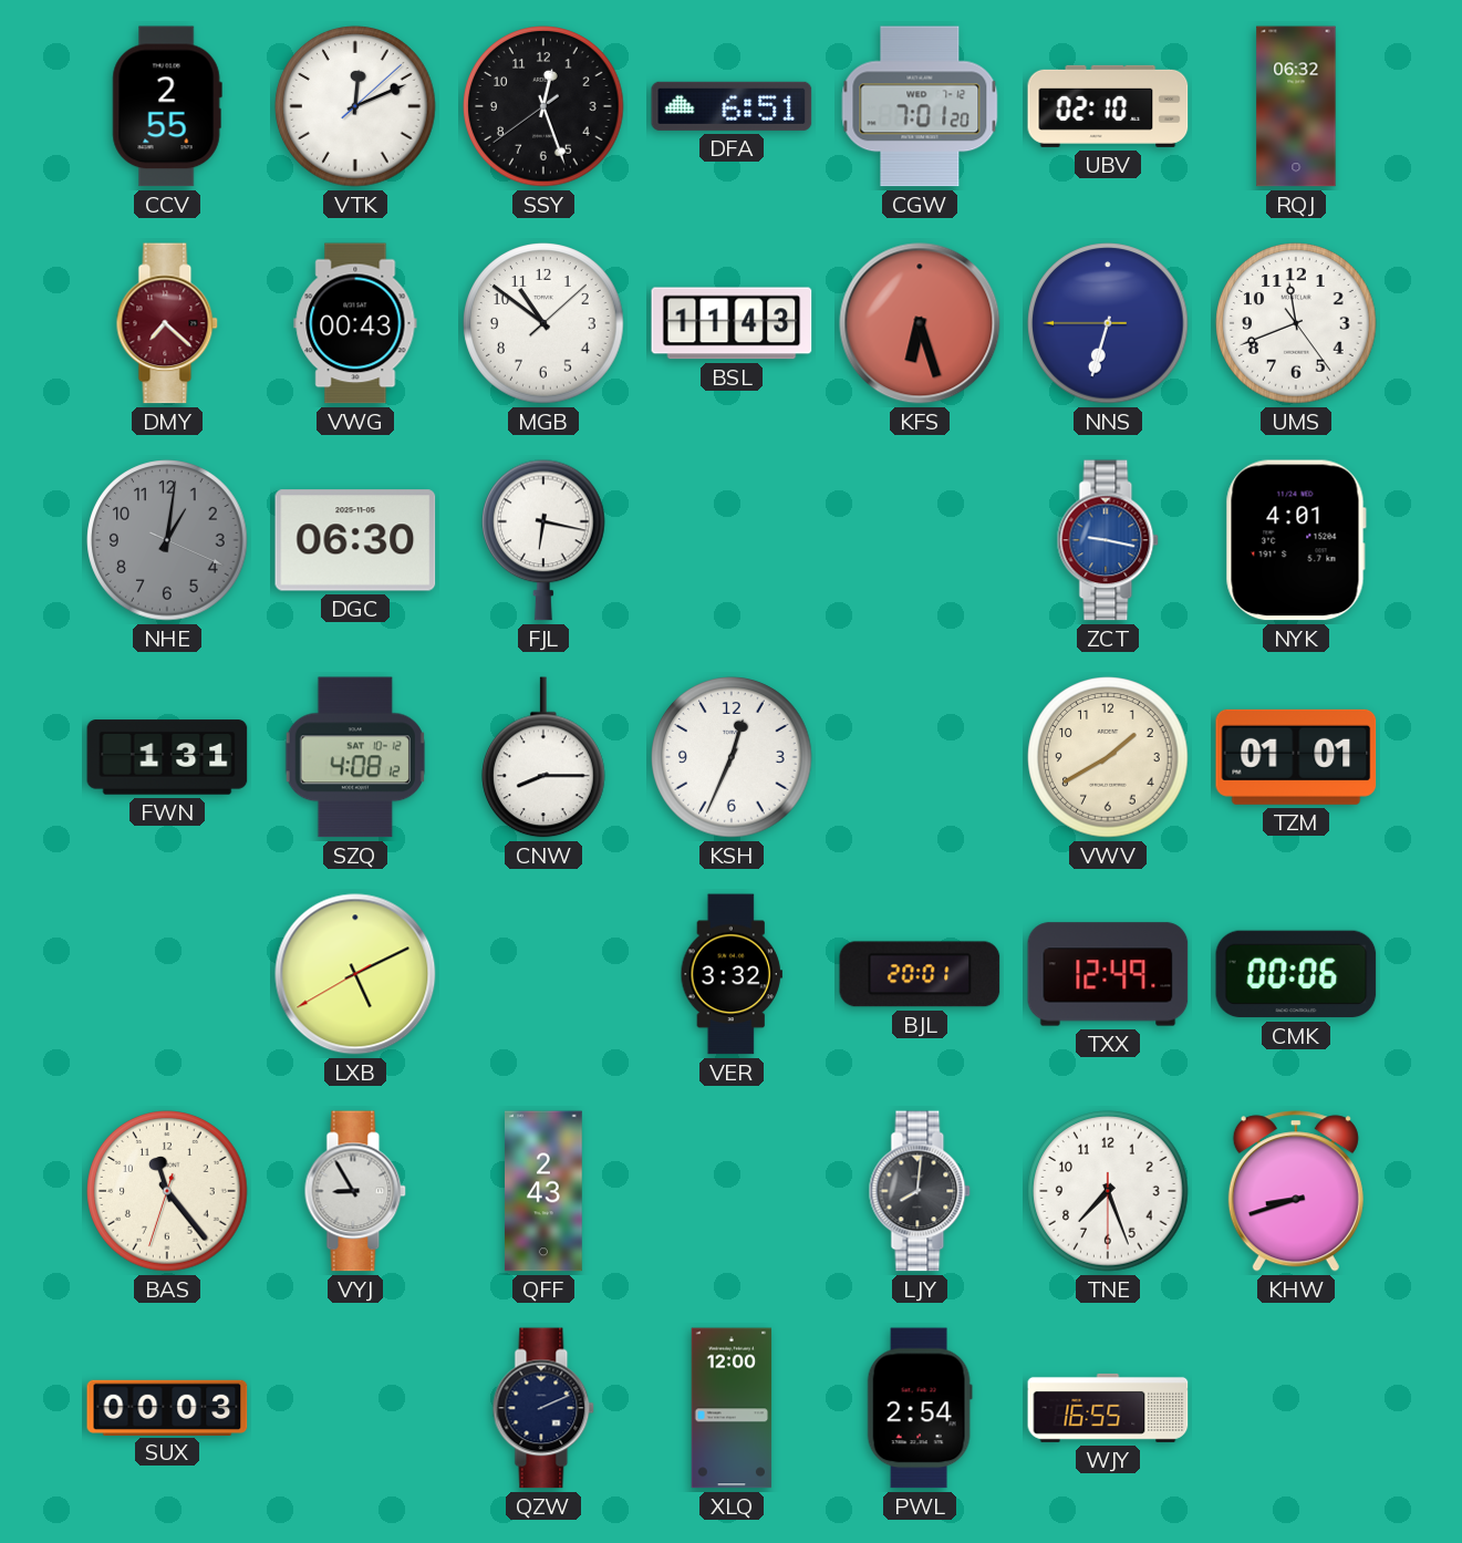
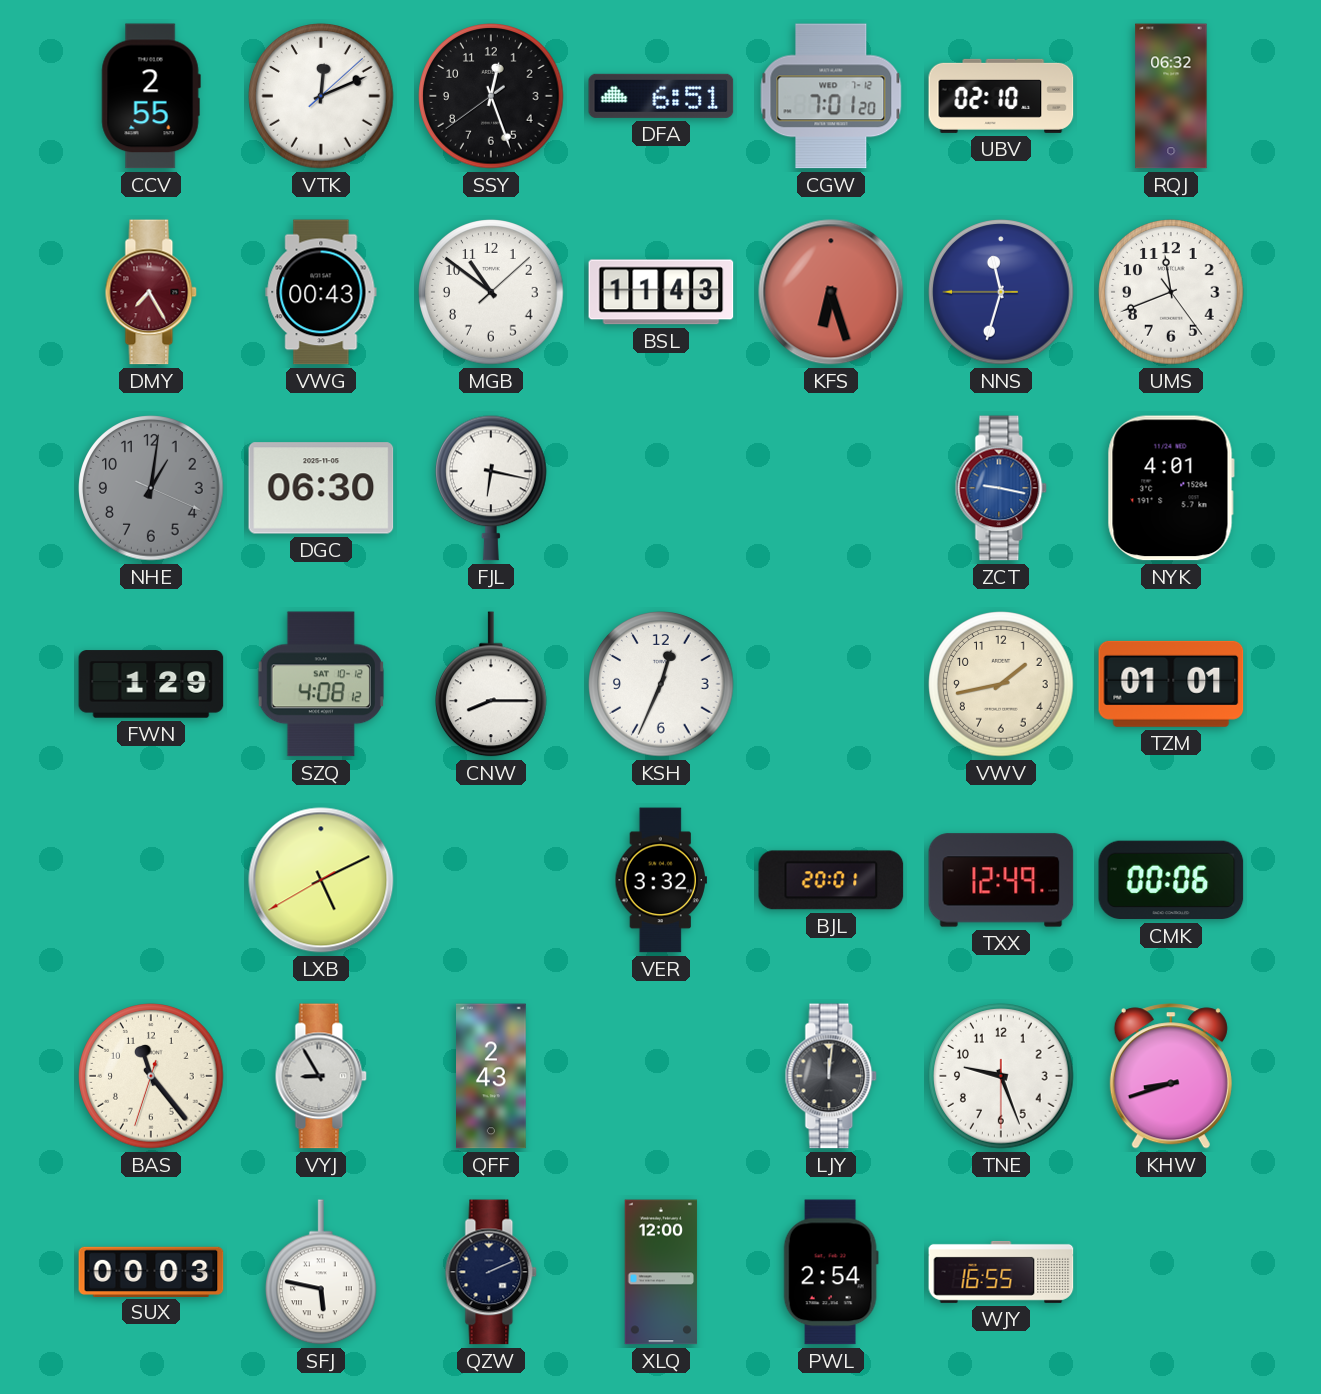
DMY: 7:22 -> 7:25
NNS: 6:32 -> 11:32
FWN: 1:31 -> 1:29
VWV: 1:40 -> 1:43
LJY: 8:01 -> 12:01
TNE: 7:26 -> 9:26
SFJ: none -> 5:47
